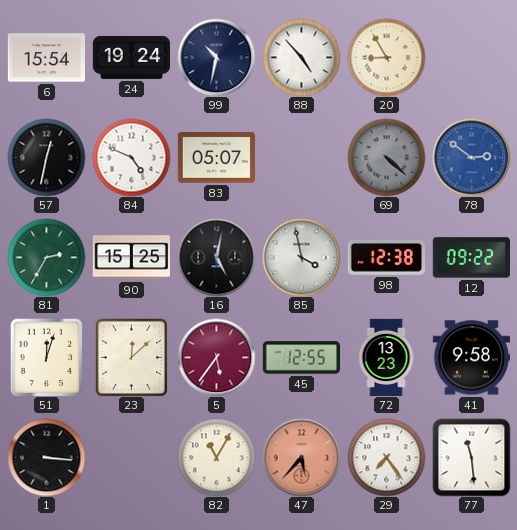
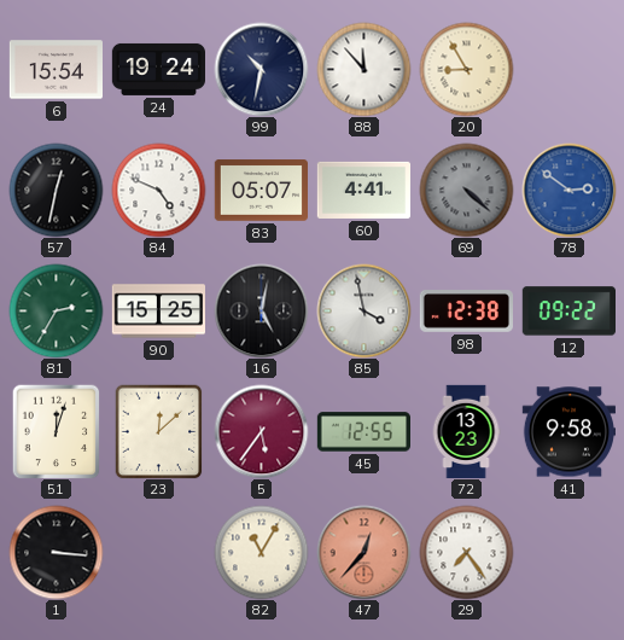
88: 4:53 -> 11:53
60: none -> 4:41
47: 5:37 -> 12:37
77: 11:29 -> none
